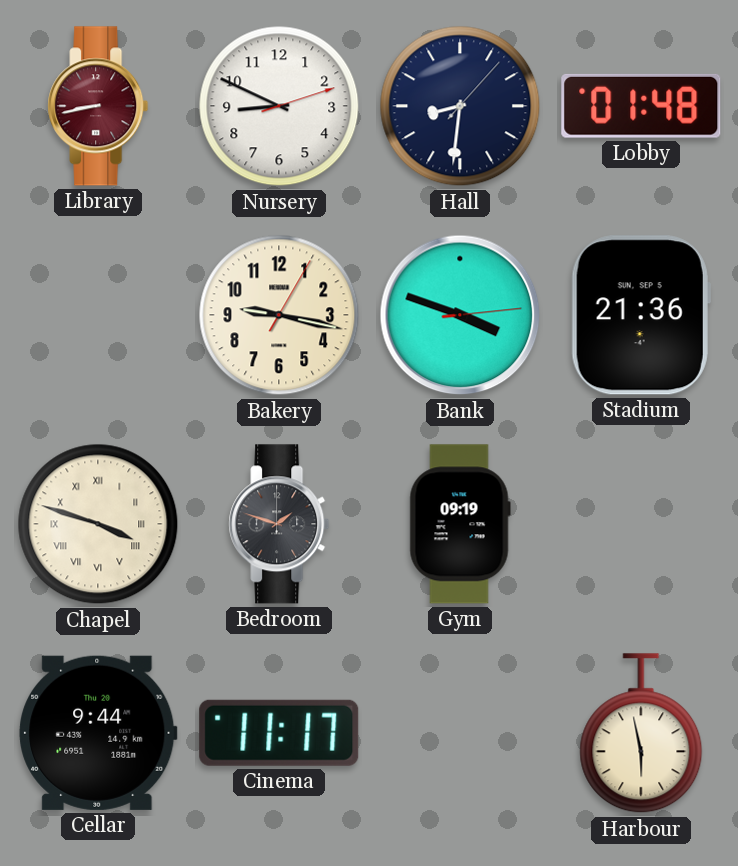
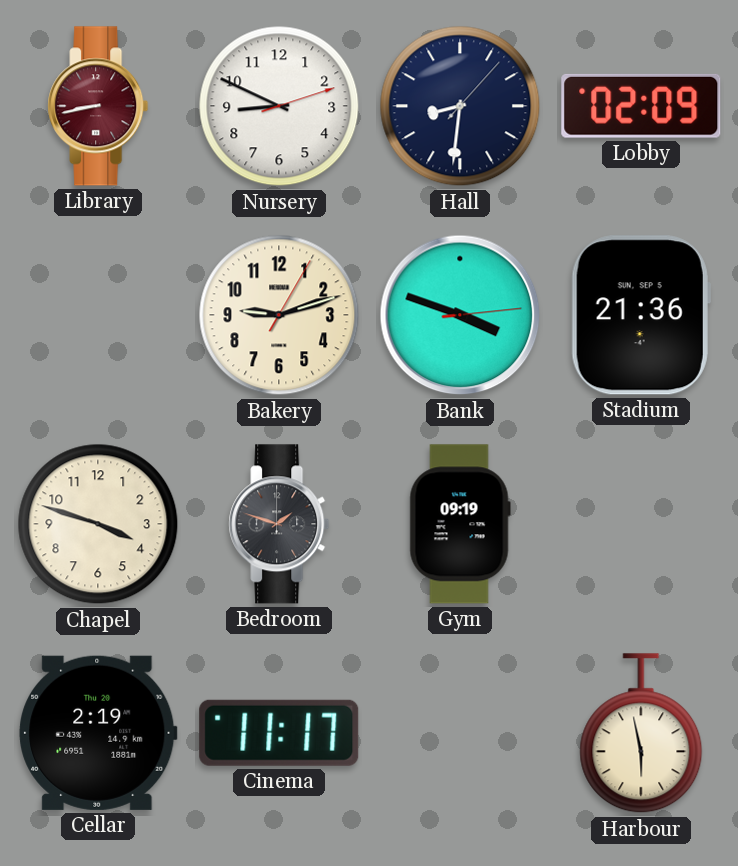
Lobby: 01:48 -> 02:09
Bakery: 9:17 -> 9:12
Chapel numerals: Roman -> Arabic
Cellar: 9:44 -> 2:19
